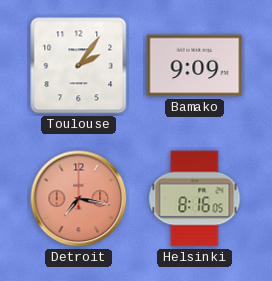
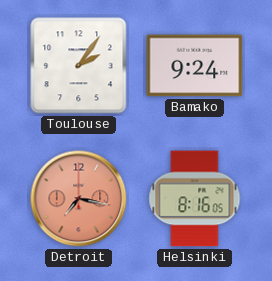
Bamako: 9:09 -> 9:24
